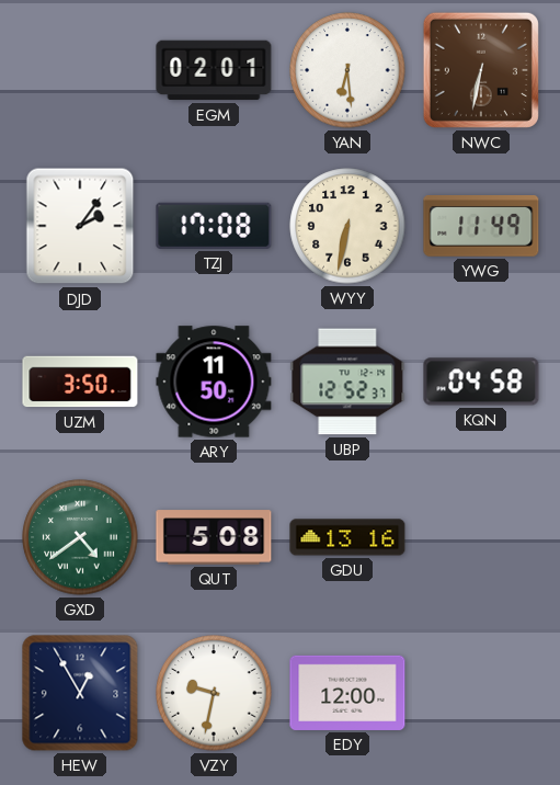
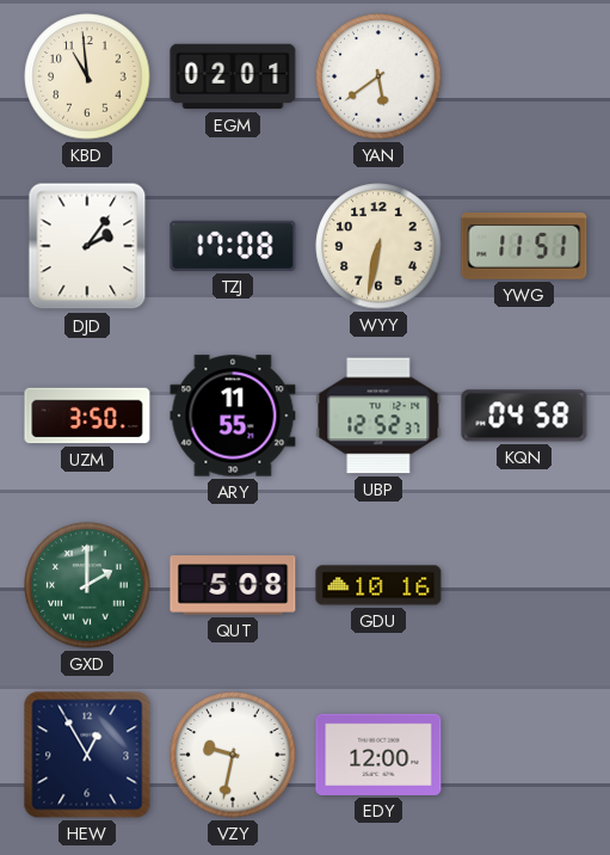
KBD: none -> 10:59
YAN: 6:29 -> 5:39
NWC: 6:32 -> none
YWG: 11:49 -> 11:51
ARY: 11:50 -> 11:55
GXD: 4:39 -> 2:00
GDU: 13:16 -> 10:16
